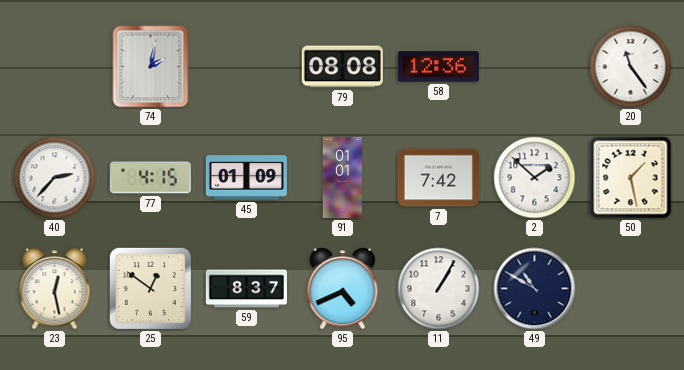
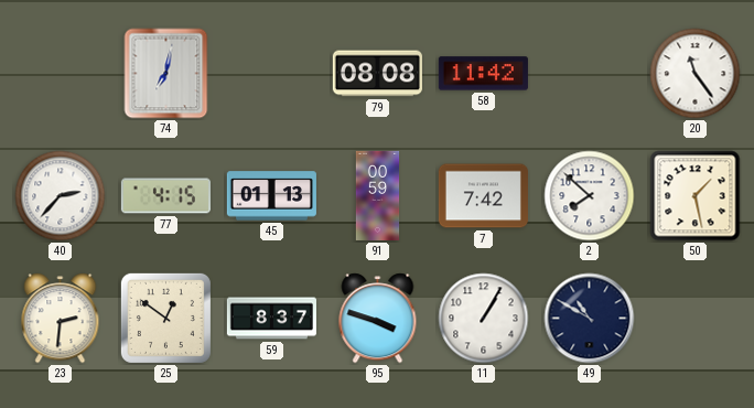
74: 2:02 -> 7:02
58: 12:36 -> 11:42
45: 01:09 -> 01:13
91: 01:01 -> 00:59
2: 1:52 -> 7:52
23: 12:28 -> 2:31
95: 4:41 -> 3:48
